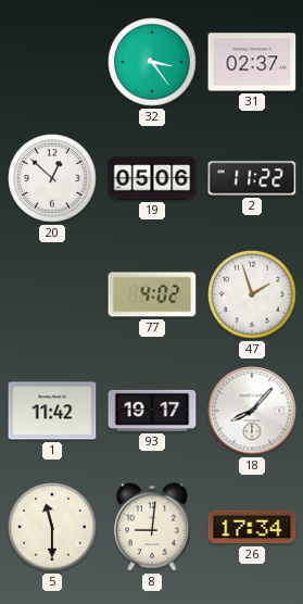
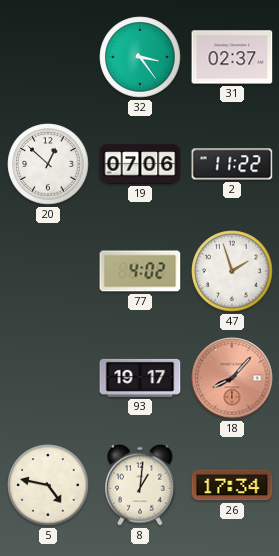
19: 05:06 -> 07:06
1: 11:42 -> none
18 dial: white -> salmon
5: 11:30 -> 4:47
8: 9:01 -> 1:01
